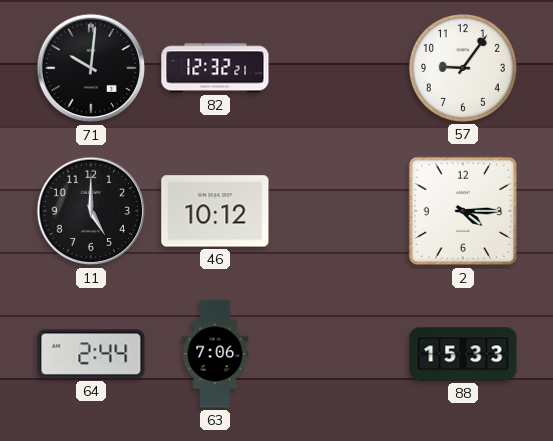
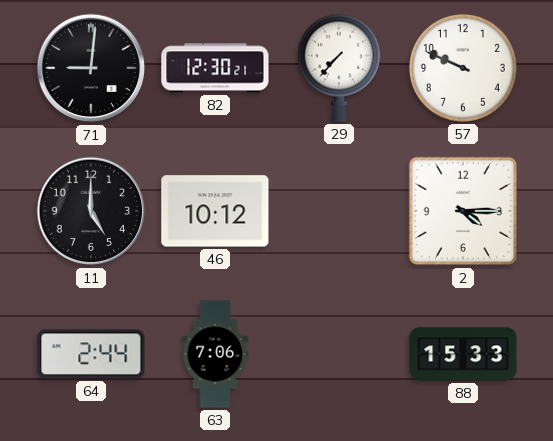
71: 10:01 -> 9:01
82: 12:32 -> 12:30
29: none -> 7:37
57: 9:06 -> 9:49
